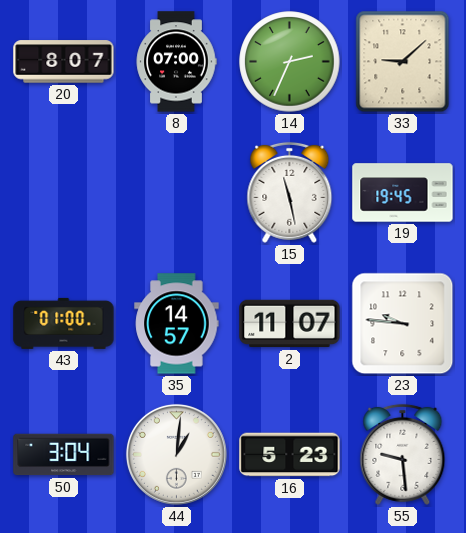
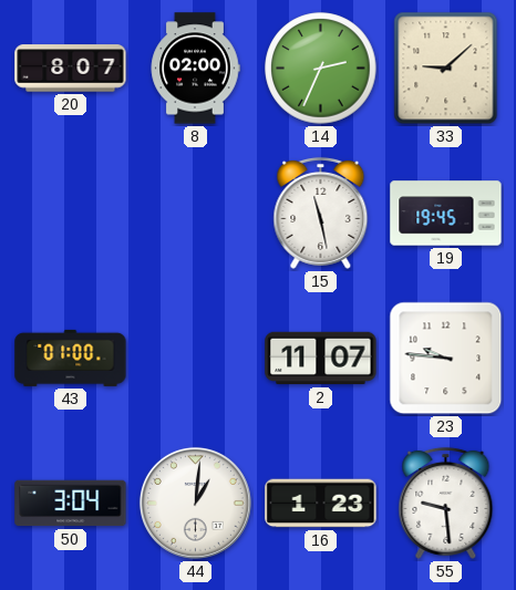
8: 07:00 -> 02:00
35: 14:57 -> none
16: 5:23 -> 1:23
